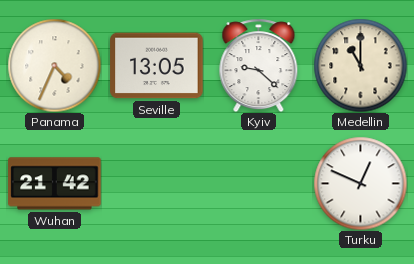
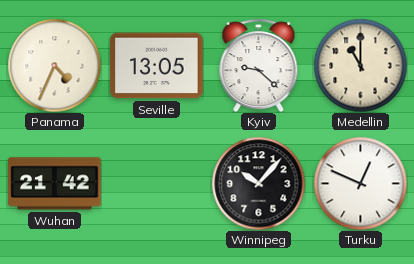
Winnipeg: none -> 10:07
